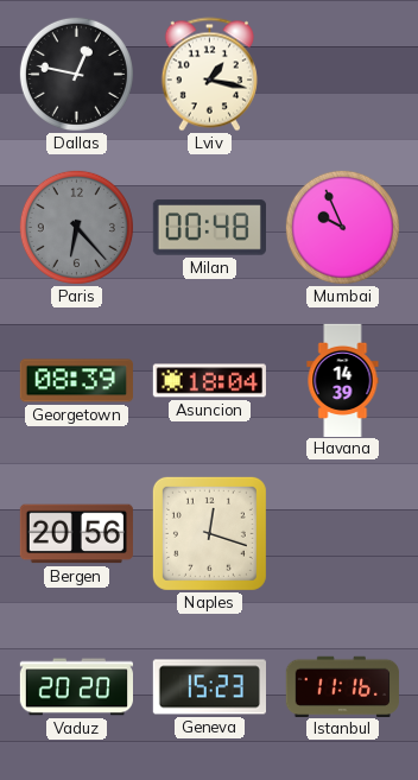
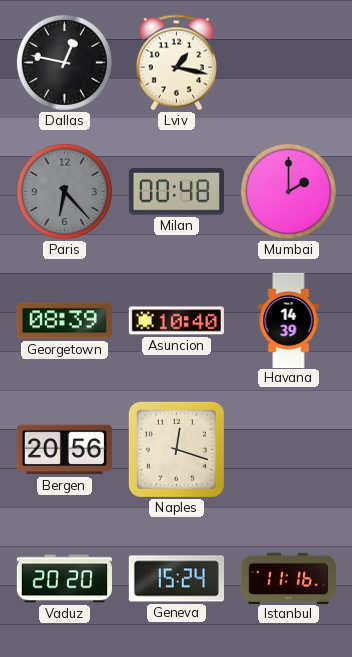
Mumbai: 9:56 -> 2:00
Asuncion: 18:04 -> 10:40
Geneva: 15:23 -> 15:24
